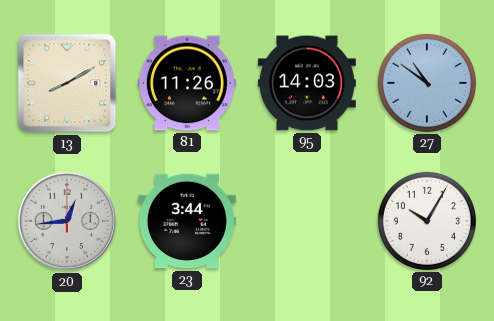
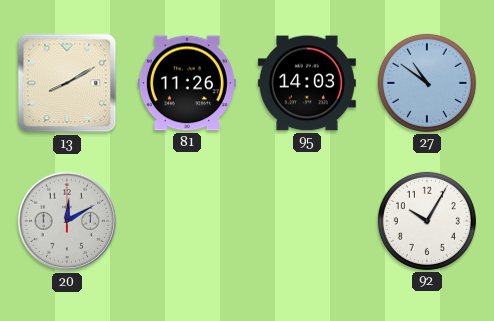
20: 12:44 -> 12:10
23: 3:44 -> none
